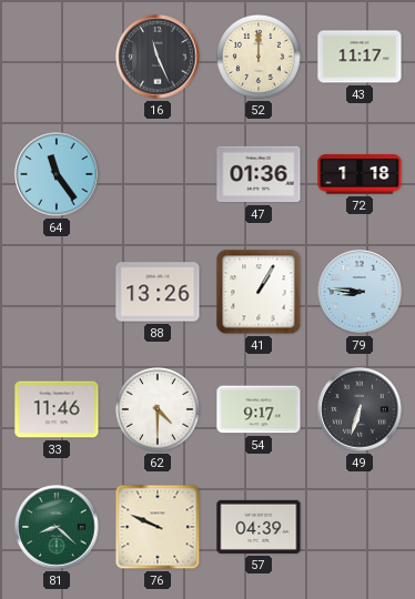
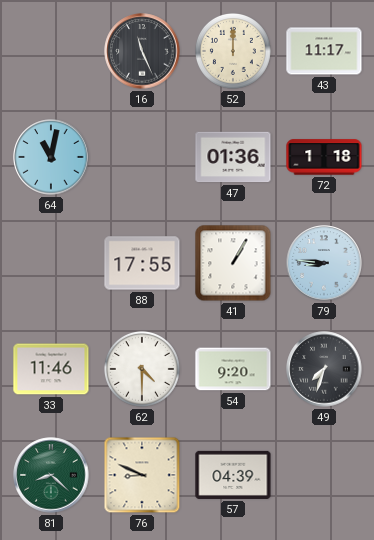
64: 11:24 -> 11:02
88: 13:26 -> 17:55
54: 9:17 -> 9:20
49: 6:33 -> 7:33
76: 9:49 -> 8:49
